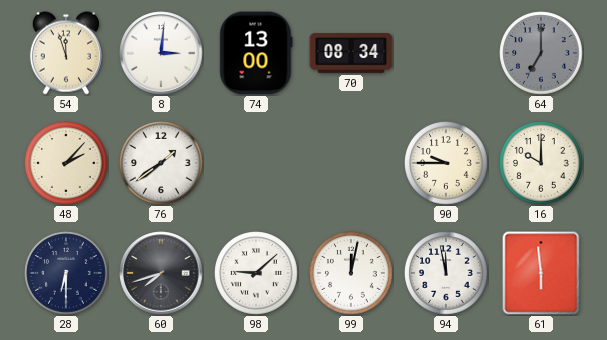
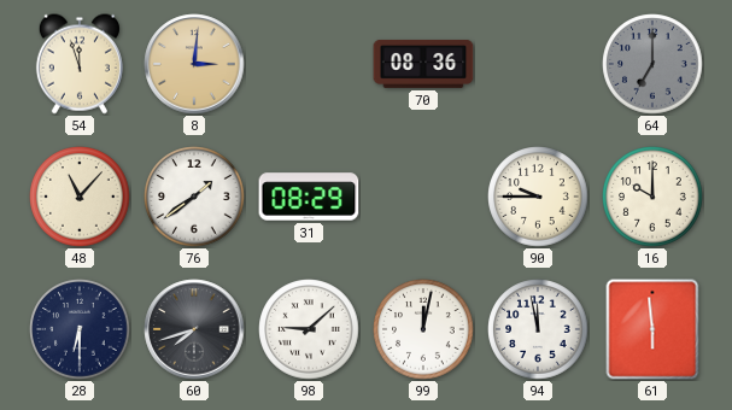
8 dial: white -> champagne
74: 13:00 -> none
70: 08:34 -> 08:36
48: 2:07 -> 11:07
31: none -> 08:29
